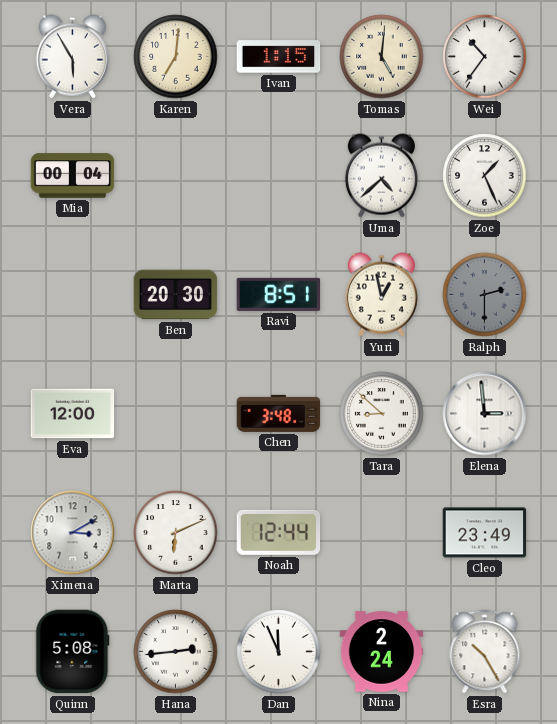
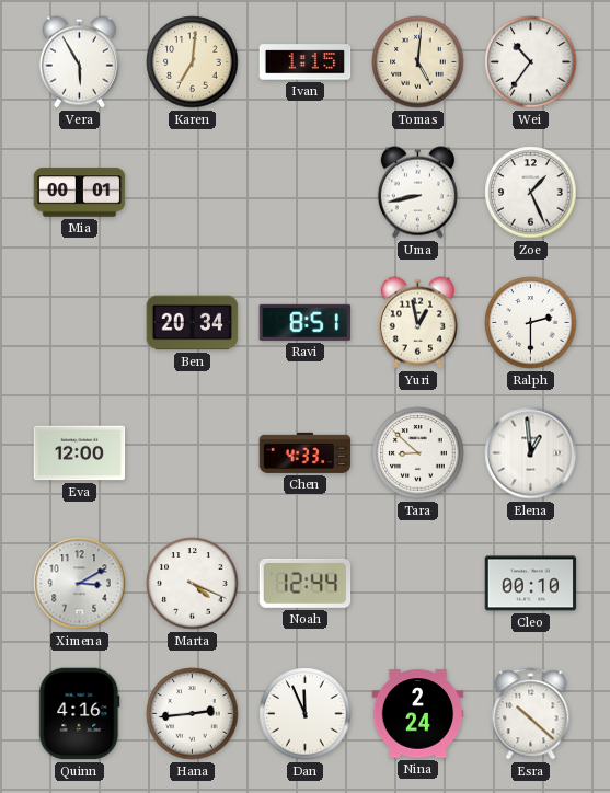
Mia: 00:04 -> 00:01
Uma: 4:38 -> 8:43
Ben: 20:30 -> 20:34
Ralph dial: grey -> white
Chen: 3:48 -> 4:33
Elena: 2:59 -> 12:59
Marta: 6:11 -> 4:19
Cleo: 23:49 -> 00:10
Quinn: 5:08 -> 4:16
Esra: 10:25 -> 10:22
